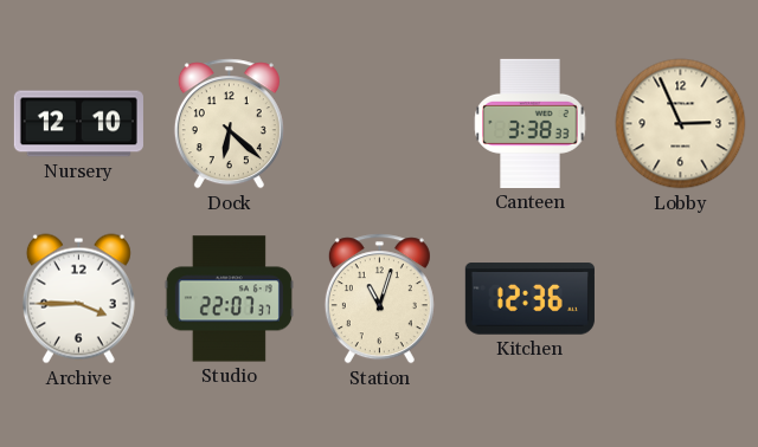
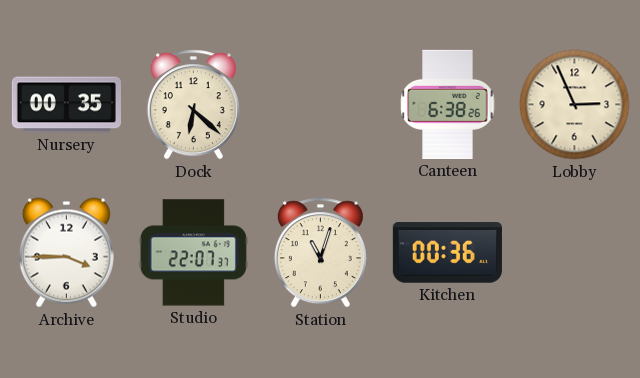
Nursery: 12:10 -> 00:35
Canteen: 3:38 -> 6:38
Kitchen: 12:36 -> 00:36
